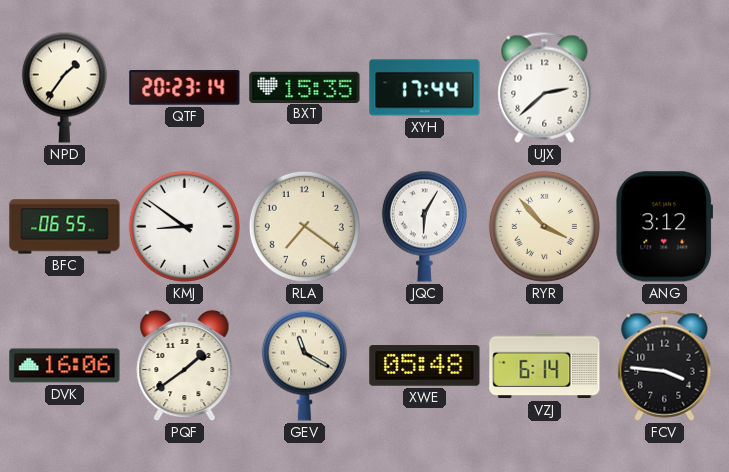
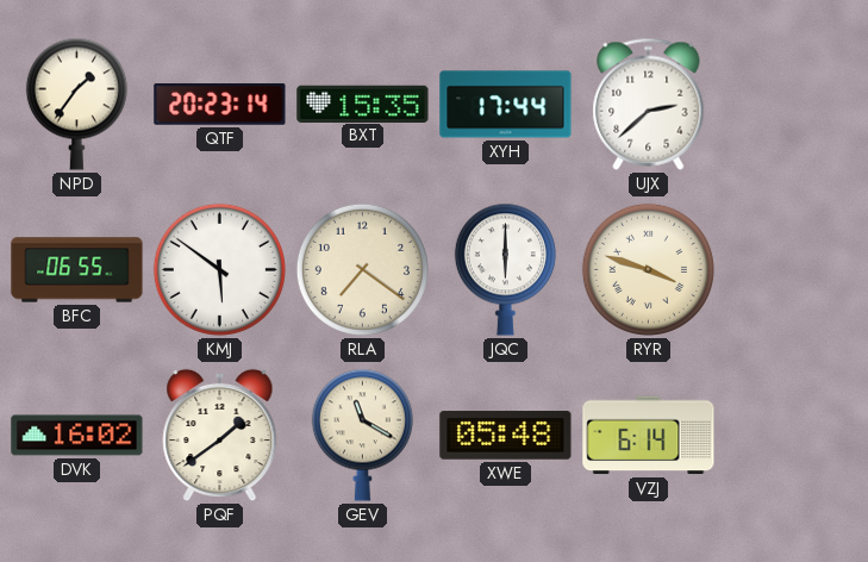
KMJ: 8:51 -> 5:51
JQC: 6:05 -> 6:00
RYR: 3:53 -> 3:48
ANG: 3:12 -> none
DVK: 16:06 -> 16:02
FCV: 3:46 -> none
